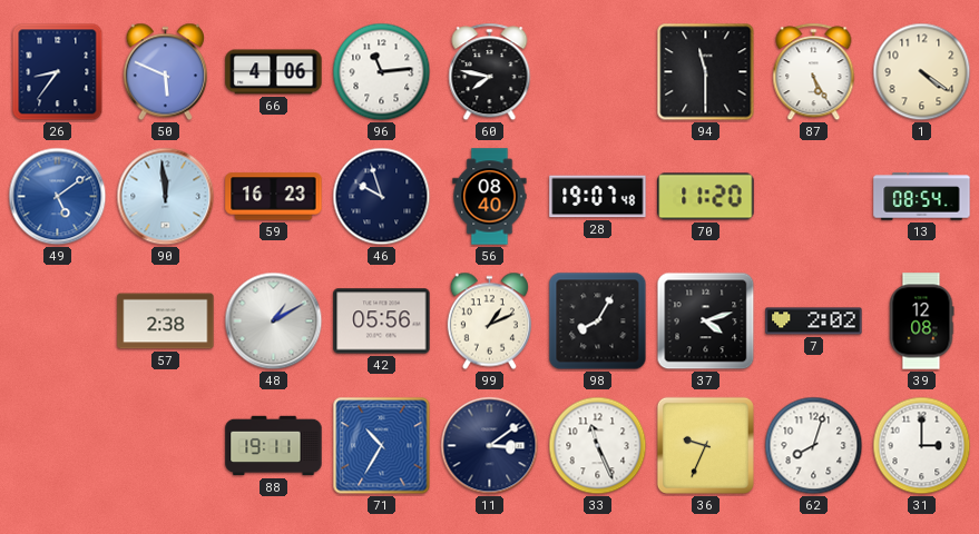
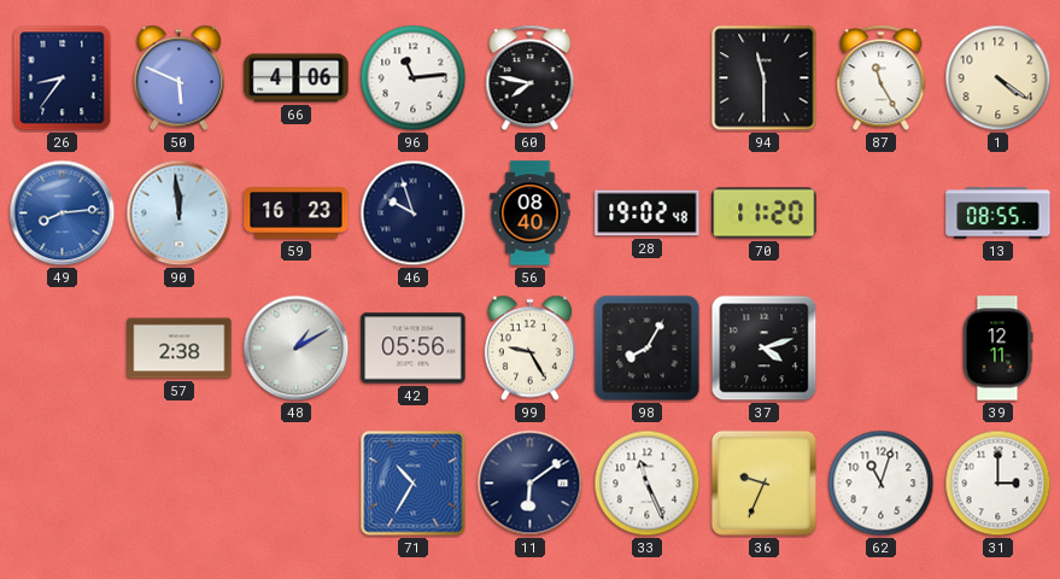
87: 5:25 -> 11:25
49: 5:09 -> 8:14
28: 19:07 -> 19:02
13: 08:54 -> 08:55
99: 1:11 -> 9:25
7: 2:02 -> none
39: 12:08 -> 12:11
88: 19:11 -> none
11: 3:09 -> 6:09
62: 8:03 -> 11:03
